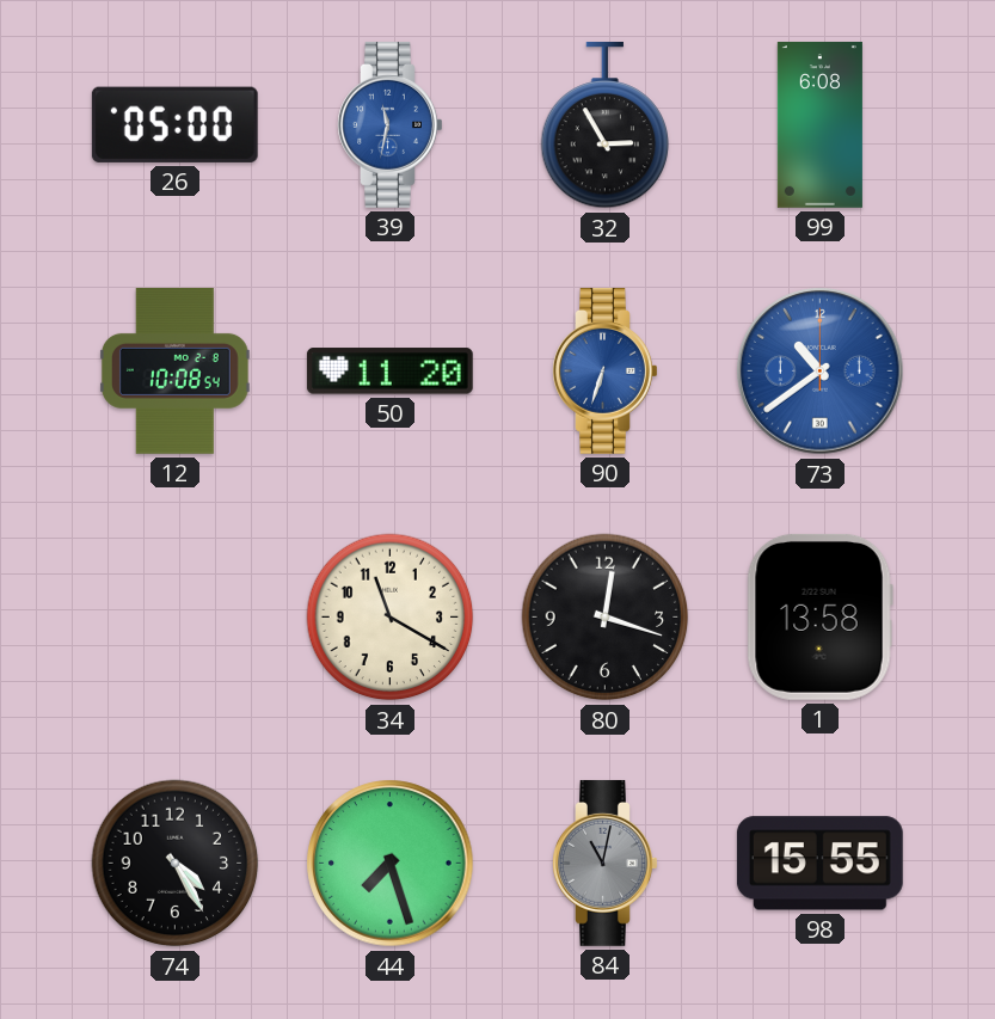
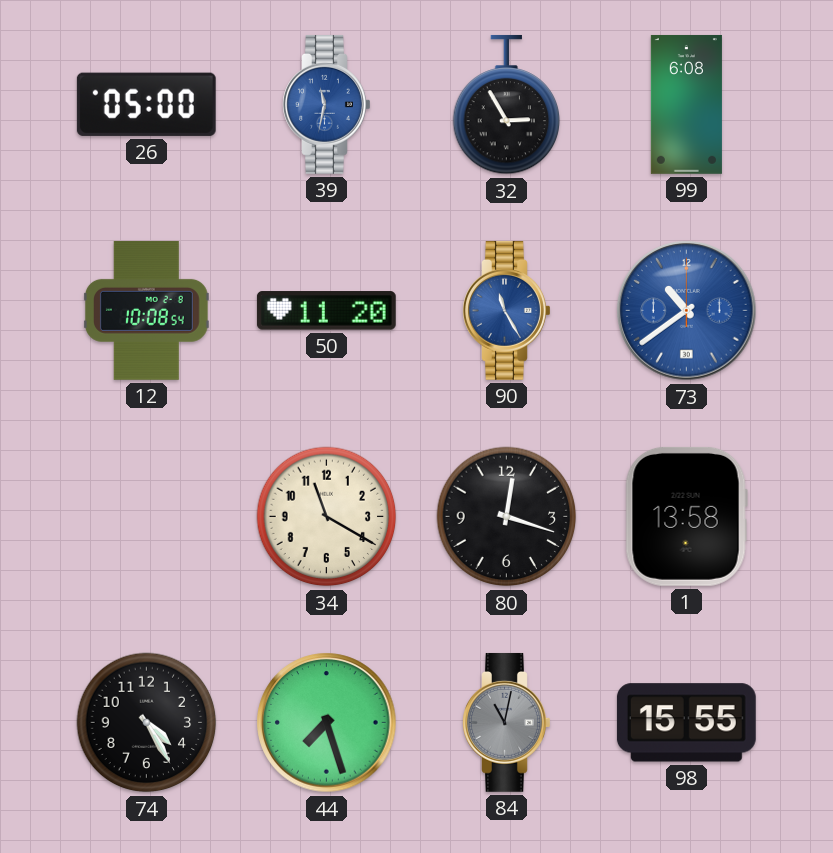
90: 6:33 -> 11:25
